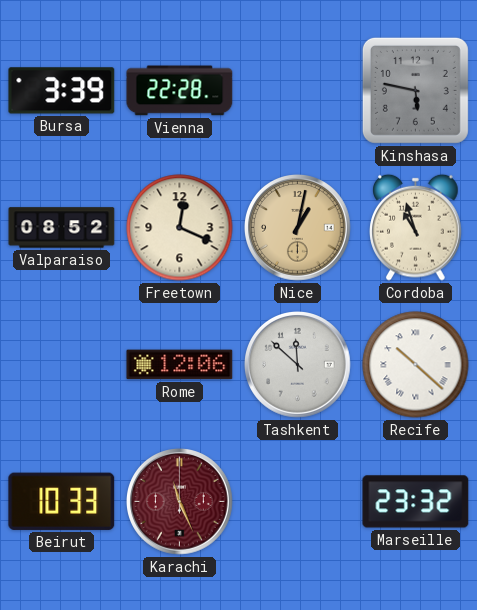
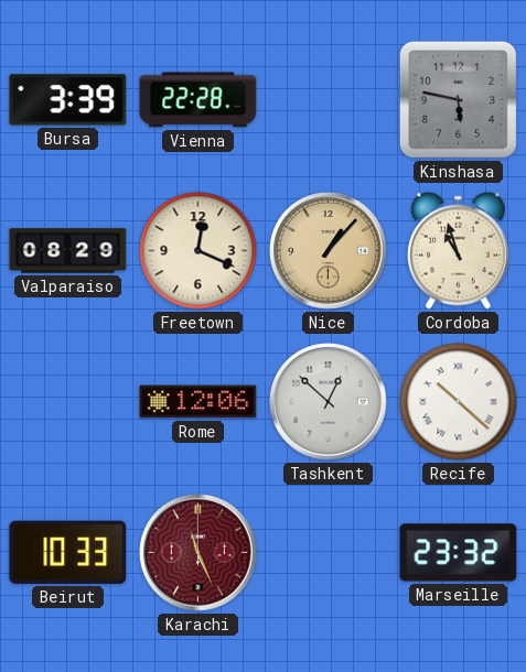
Valparaiso: 08:52 -> 08:29
Nice: 1:02 -> 1:07
Tashkent: 11:52 -> 12:52
